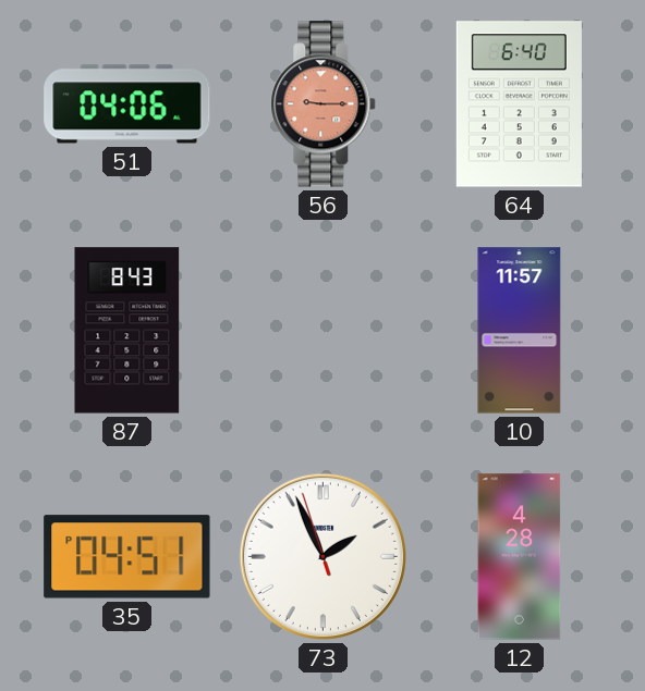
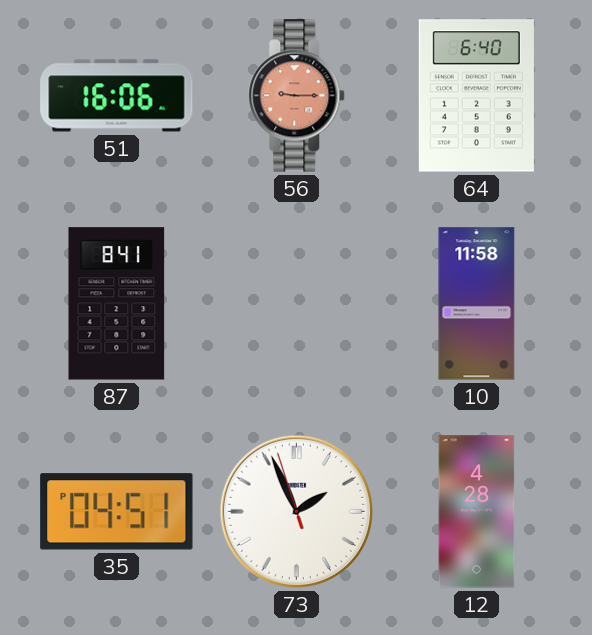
51: 04:06 -> 16:06
87: 8:43 -> 8:41
10: 11:57 -> 11:58
